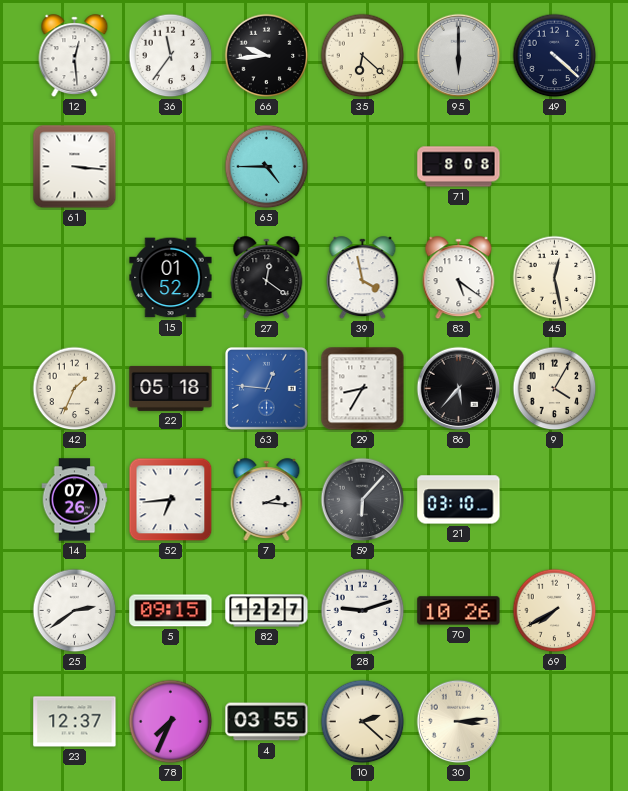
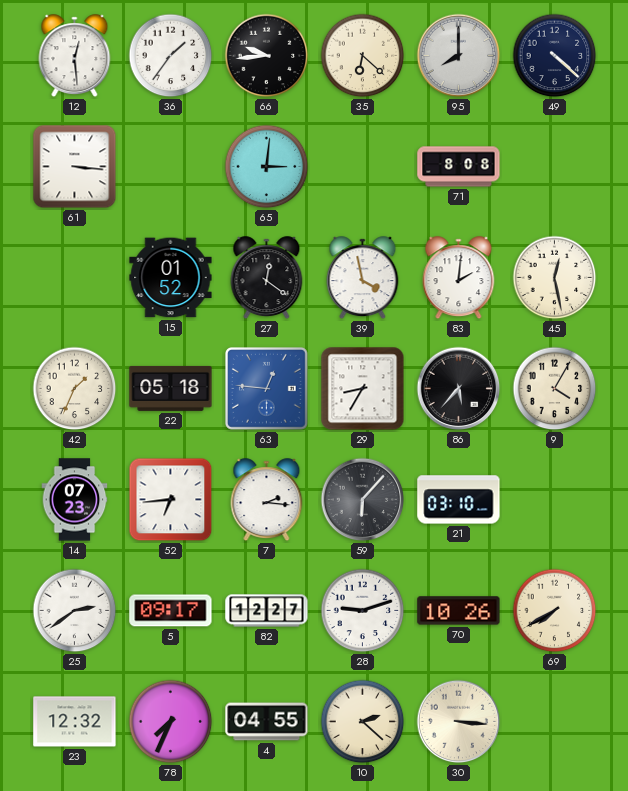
36: 11:36 -> 1:36
95: 6:00 -> 8:00
65: 4:45 -> 3:01
83: 5:21 -> 2:01
14: 07:26 -> 07:23
5: 09:15 -> 09:17
23: 12:37 -> 12:32
4: 03:55 -> 04:55
30: 3:14 -> 3:16
